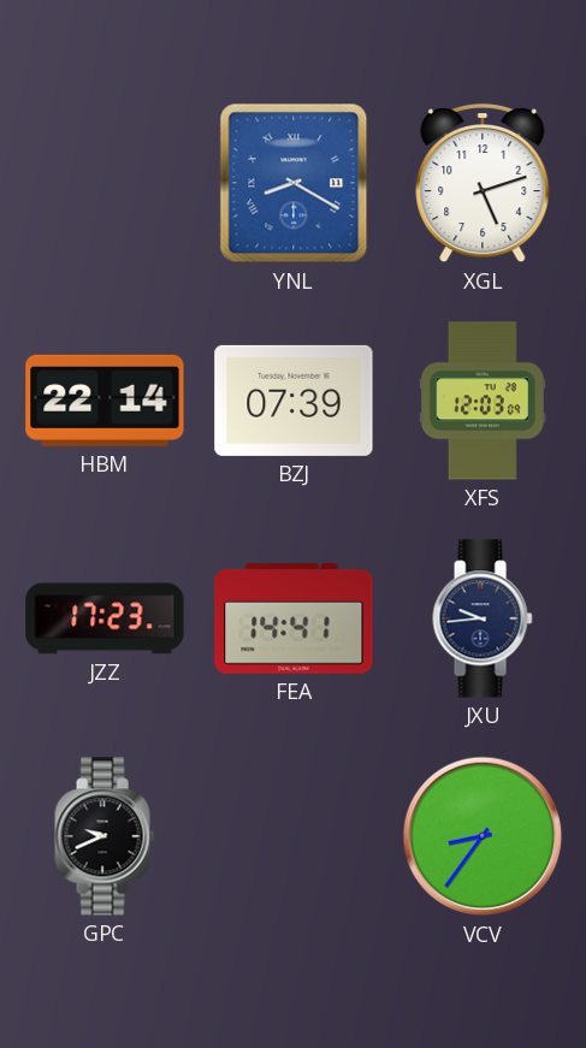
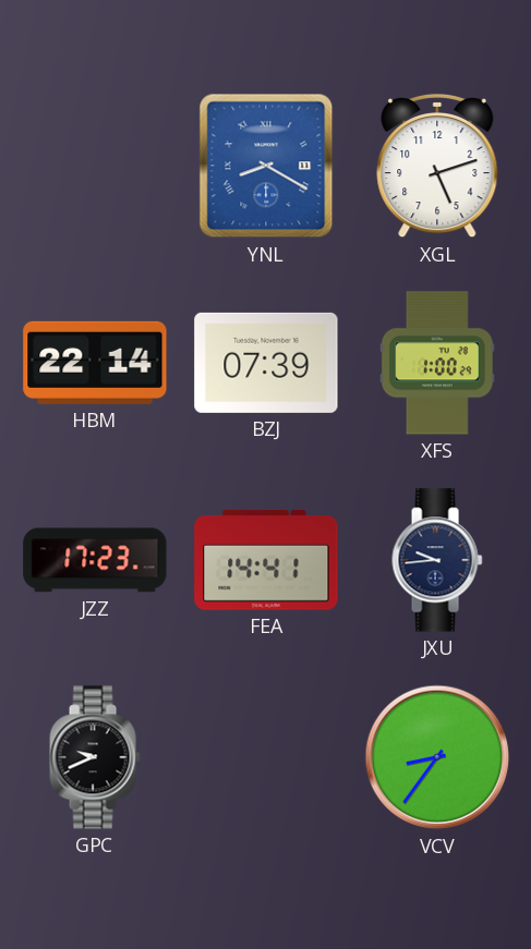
XFS: 12:03 -> 1:00
